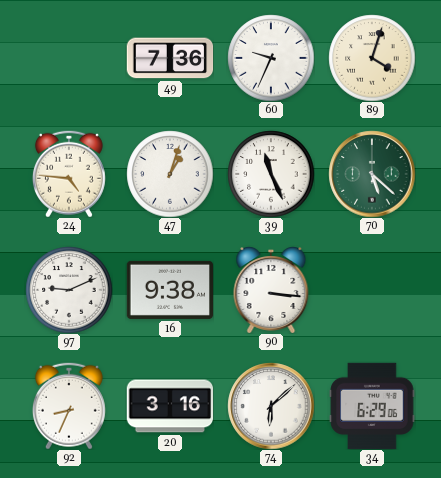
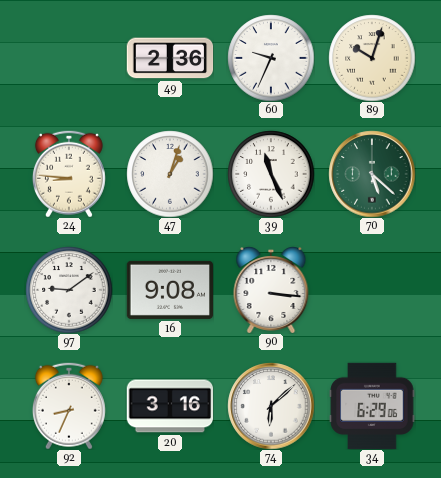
49: 7:36 -> 2:36
89: 4:03 -> 10:03
24: 4:46 -> 8:46
97: 9:11 -> 9:09
16: 9:38 -> 9:08
